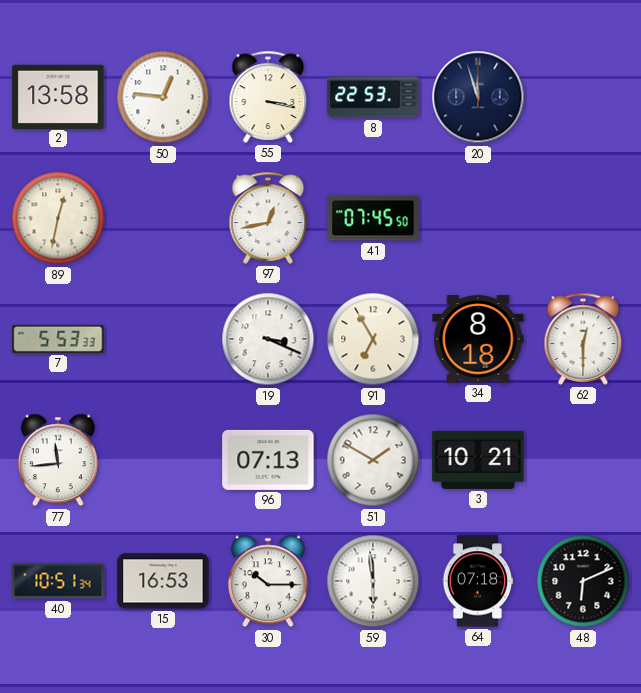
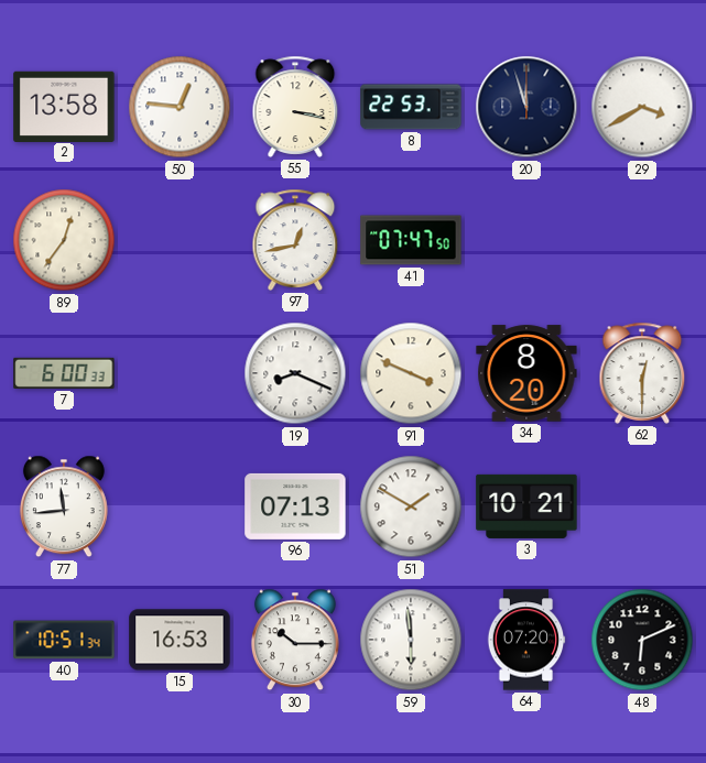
29: none -> 3:40
89: 12:32 -> 12:36
41: 07:45 -> 07:47
7: 5:53 -> 6:00
19: 3:19 -> 8:19
91: 6:55 -> 3:49
34: 8:18 -> 8:20
64: 07:18 -> 07:20
